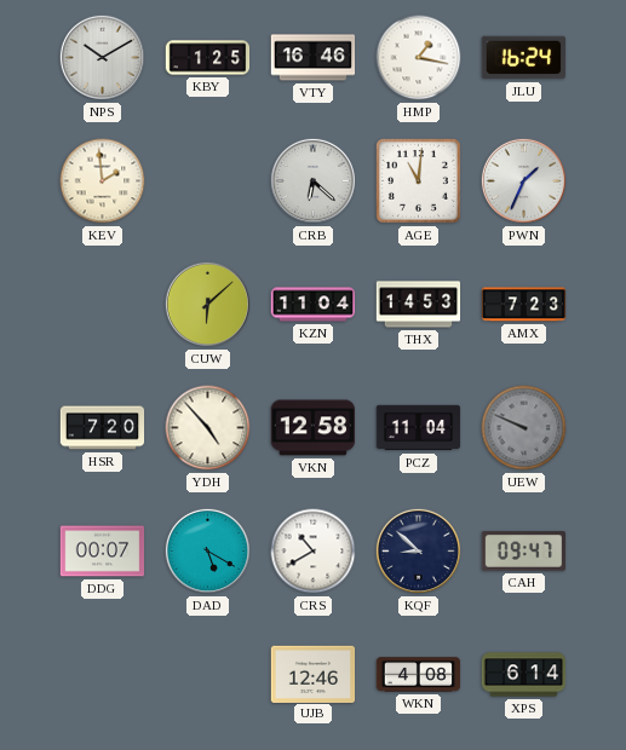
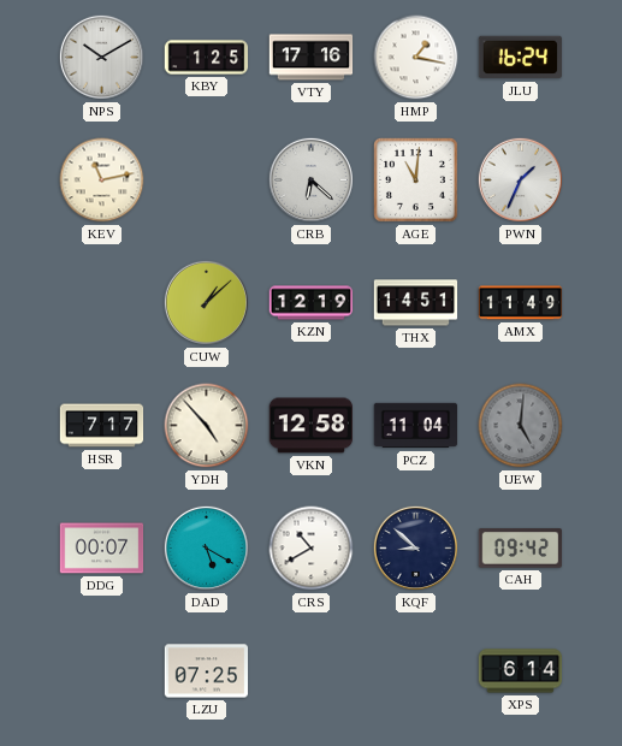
VTY: 16:46 -> 17:16
KEV: 1:59 -> 11:13
CUW: 6:08 -> 1:08
KZN: 11:04 -> 12:19
THX: 14:53 -> 14:51
AMX: 7:23 -> 11:49
HSR: 7:20 -> 7:17
UEW: 9:49 -> 5:01
CAH: 09:47 -> 09:42
LZU: none -> 07:25
UJB: 12:46 -> none
WKN: 4:08 -> none
